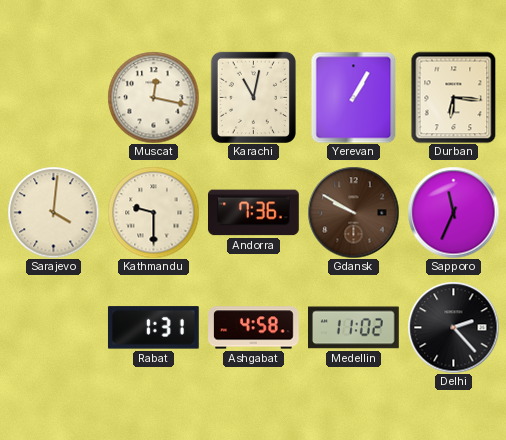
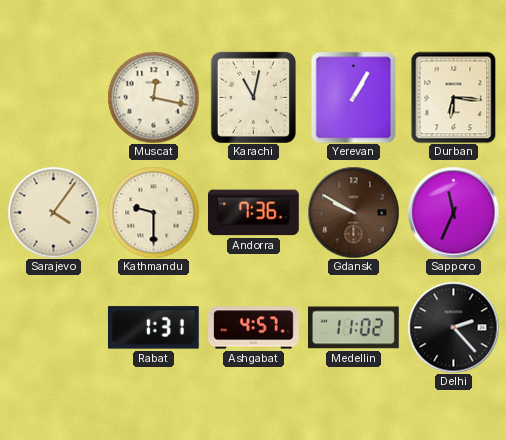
Sarajevo: 4:01 -> 4:06
Ashgabat: 4:58 -> 4:57
